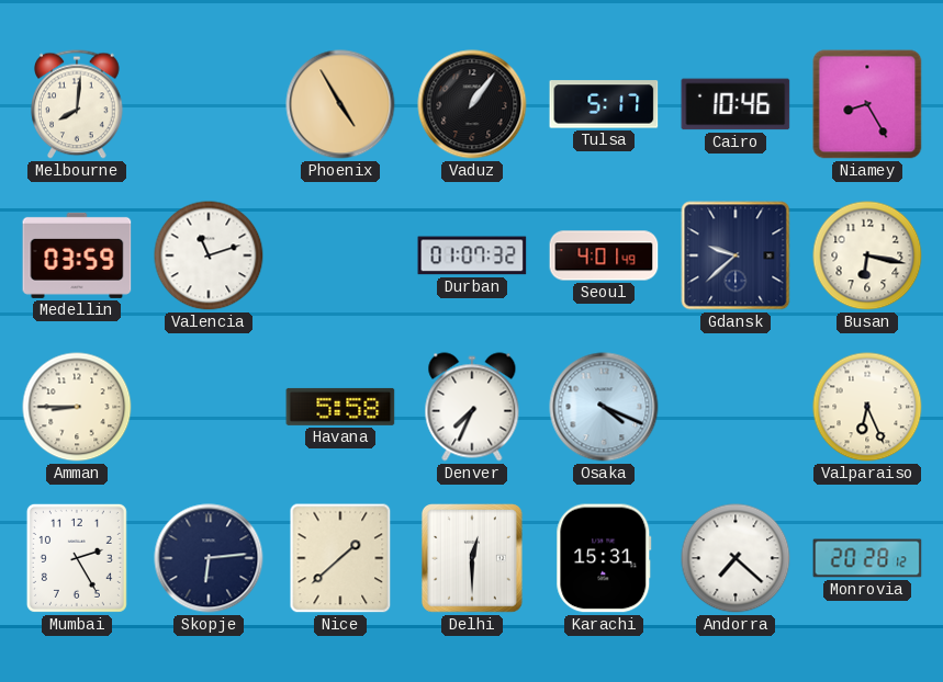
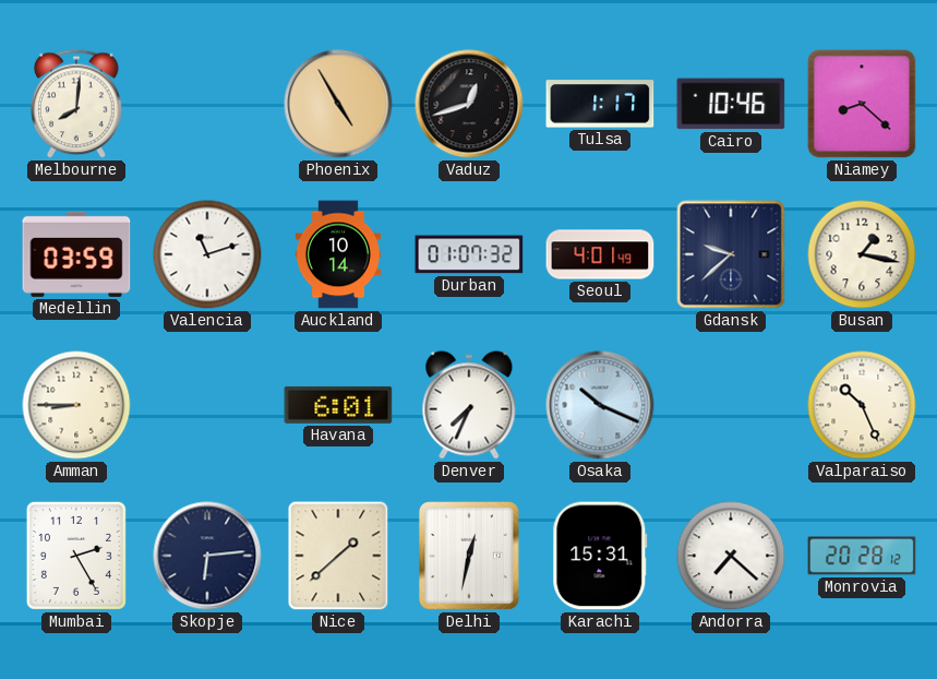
Vaduz: 1:06 -> 12:42
Tulsa: 5:17 -> 1:17
Niamey: 8:25 -> 8:22
Auckland: none -> 10:14
Busan: 6:17 -> 1:17
Havana: 5:58 -> 6:01
Osaka: 4:19 -> 10:19
Valparaiso: 6:26 -> 10:26
Delhi: 12:30 -> 12:32
